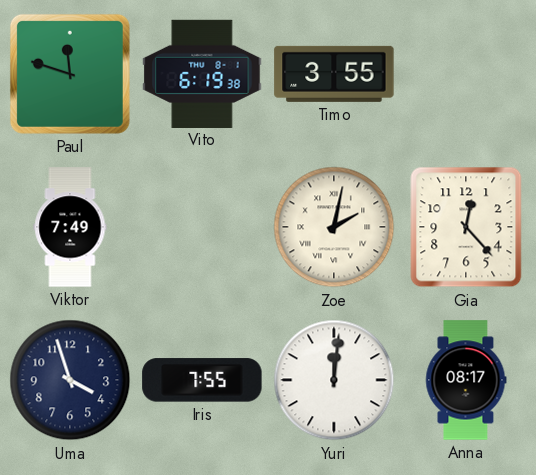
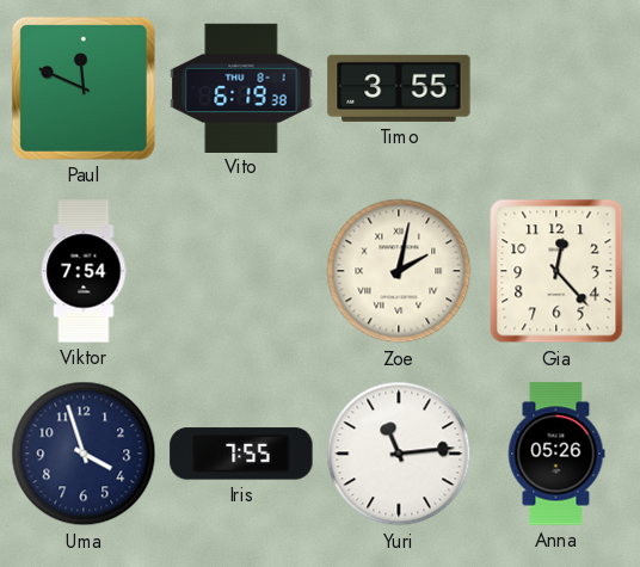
Paul: 11:48 -> 11:49
Viktor: 7:49 -> 7:54
Yuri: 12:01 -> 11:14
Anna: 08:17 -> 05:26
